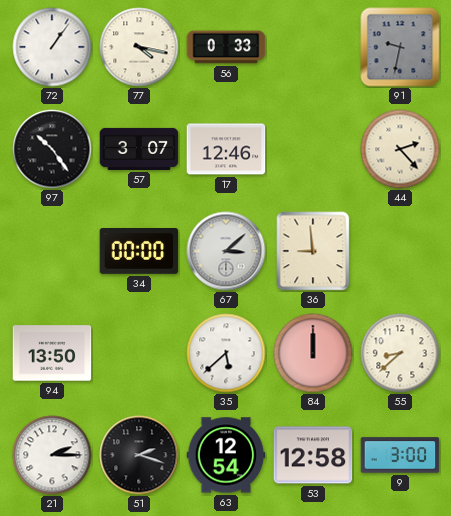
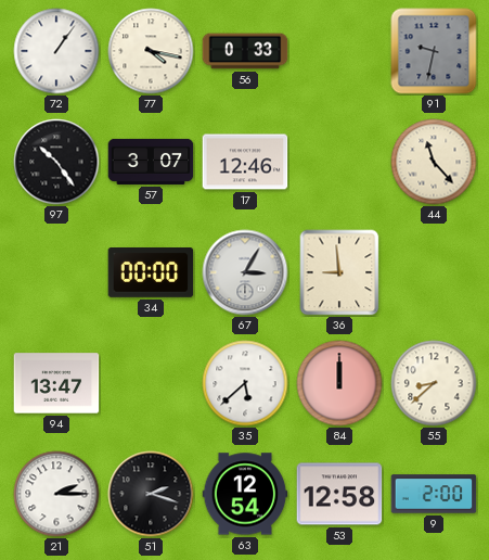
44: 2:23 -> 11:23
67: 3:08 -> 3:05
94: 13:50 -> 13:47
9: 3:00 -> 2:00
